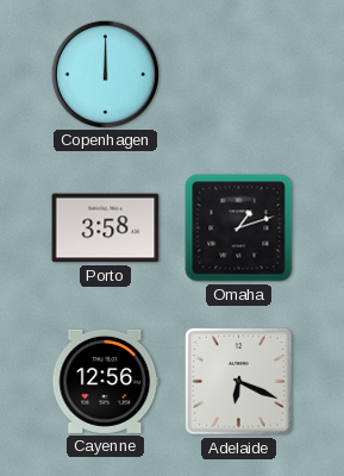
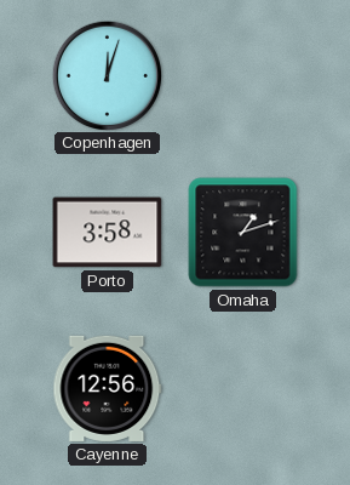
Copenhagen: 12:00 -> 12:03
Adelaide: 6:19 -> none
